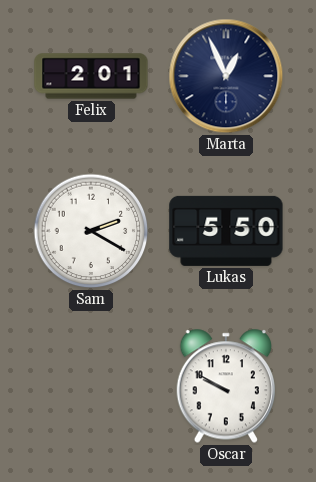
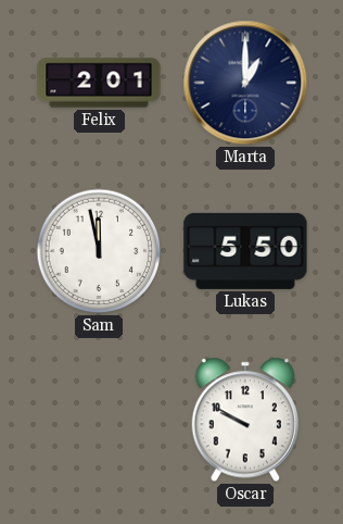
Marta: 12:56 -> 1:00
Sam: 2:20 -> 11:58
